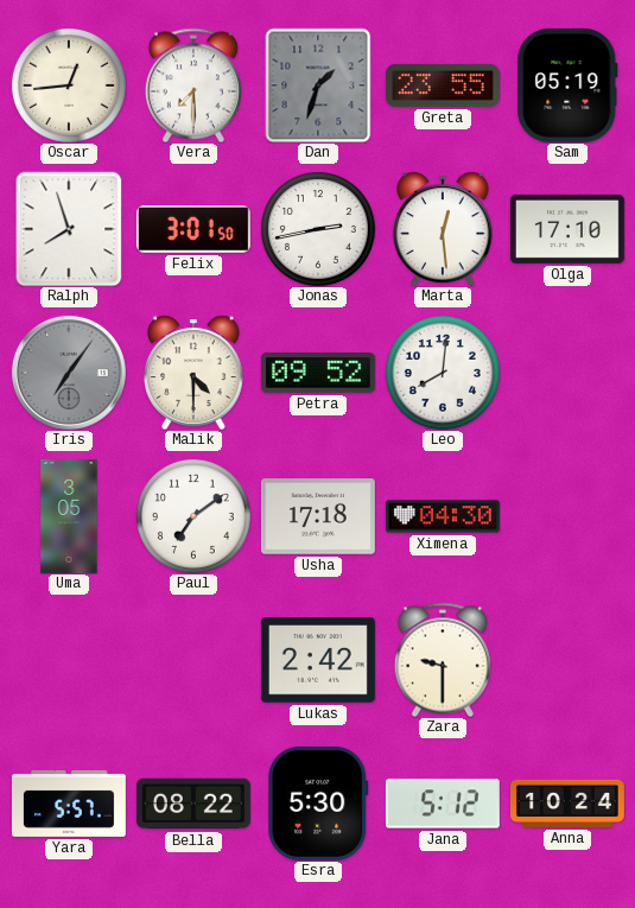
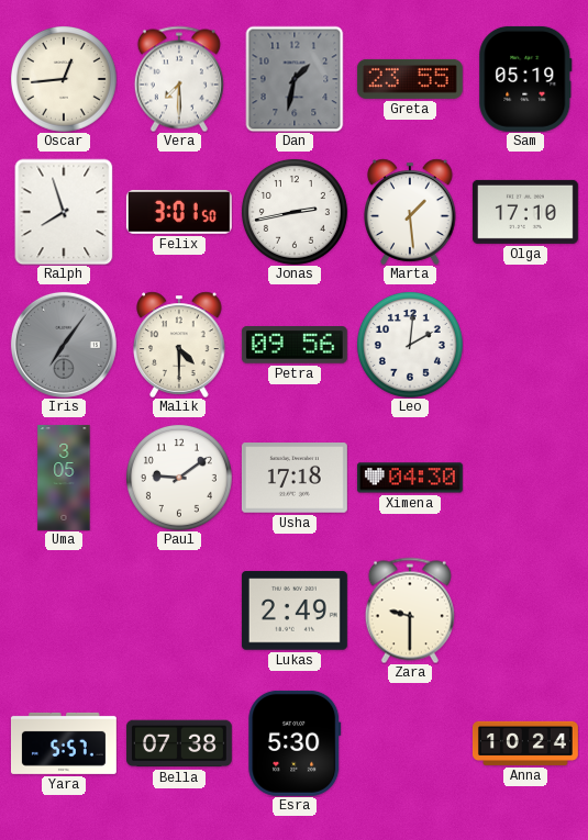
Dan: 1:33 -> 1:32
Marta: 12:29 -> 1:29
Petra: 09:52 -> 09:56
Leo: 8:01 -> 2:01
Paul: 7:09 -> 9:09
Lukas: 2:42 -> 2:49
Bella: 08:22 -> 07:38
Jana: 5:12 -> none
